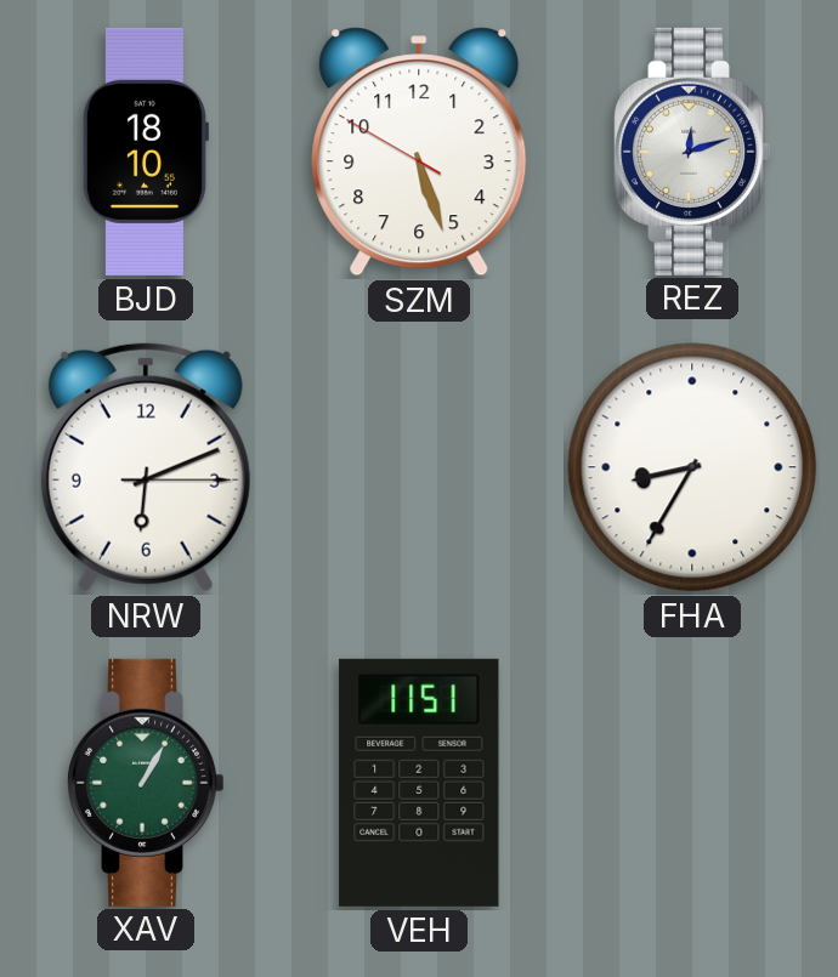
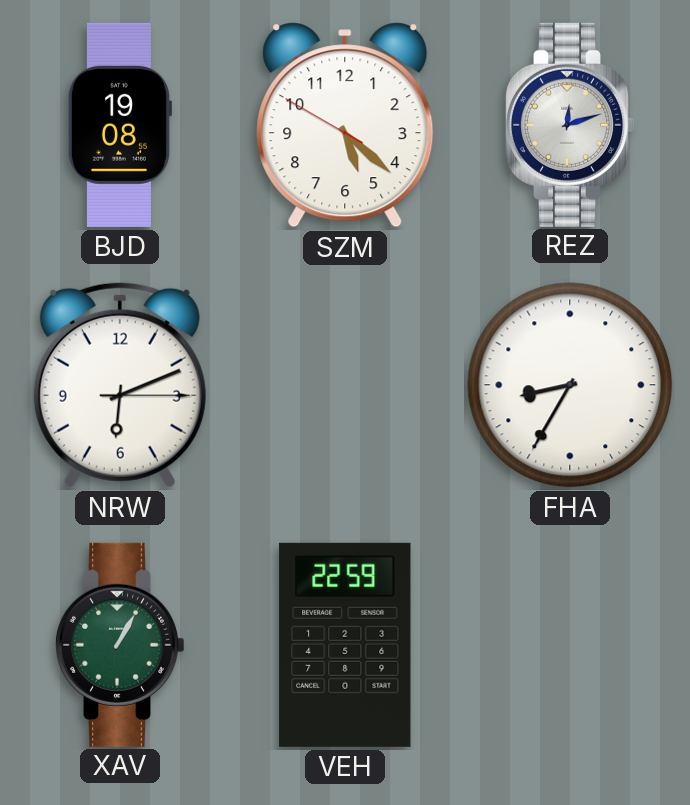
BJD: 18:10 -> 19:08
SZM: 5:26 -> 5:21
VEH: 11:51 -> 22:59
